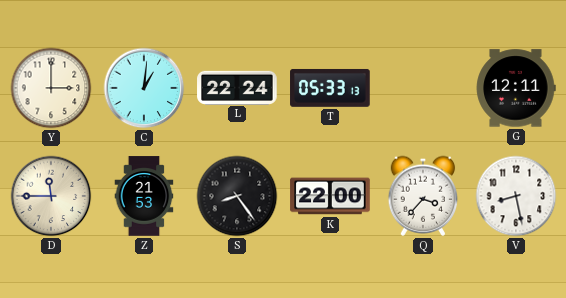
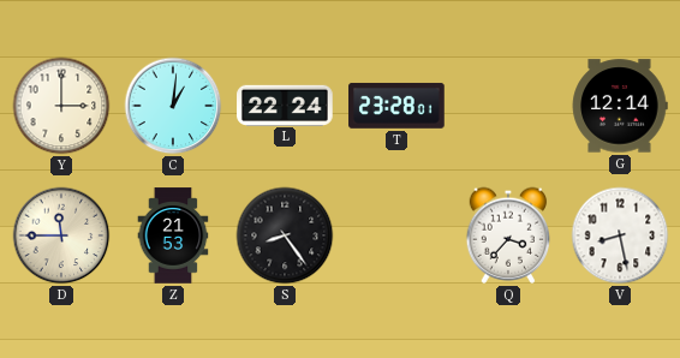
T: 05:33 -> 23:28
G: 12:11 -> 12:14
K: 22:00 -> none
